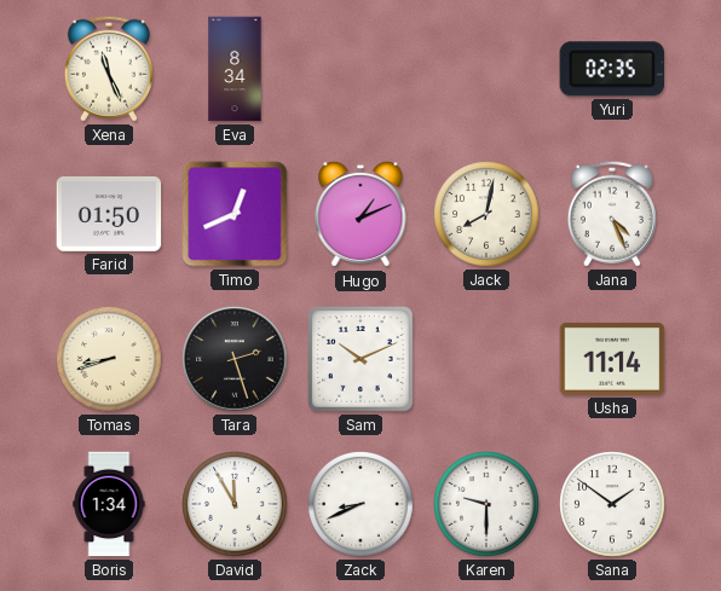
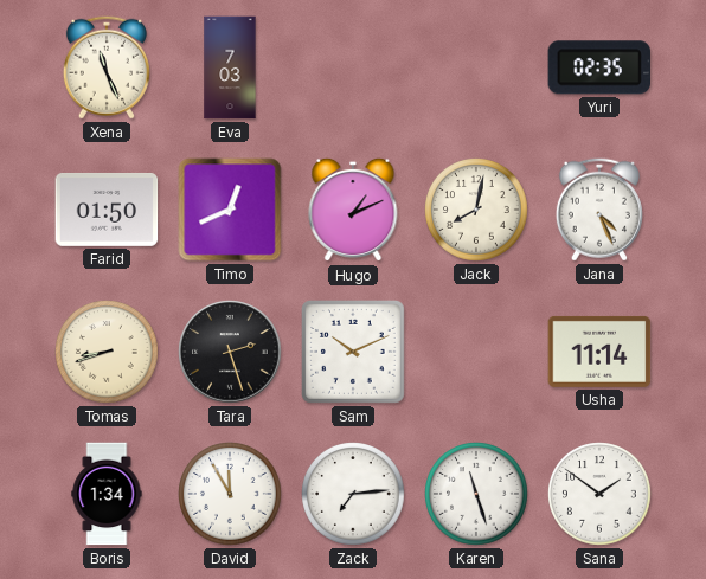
Eva: 8:34 -> 7:03
Zack: 8:41 -> 7:14
Karen: 9:30 -> 11:27
